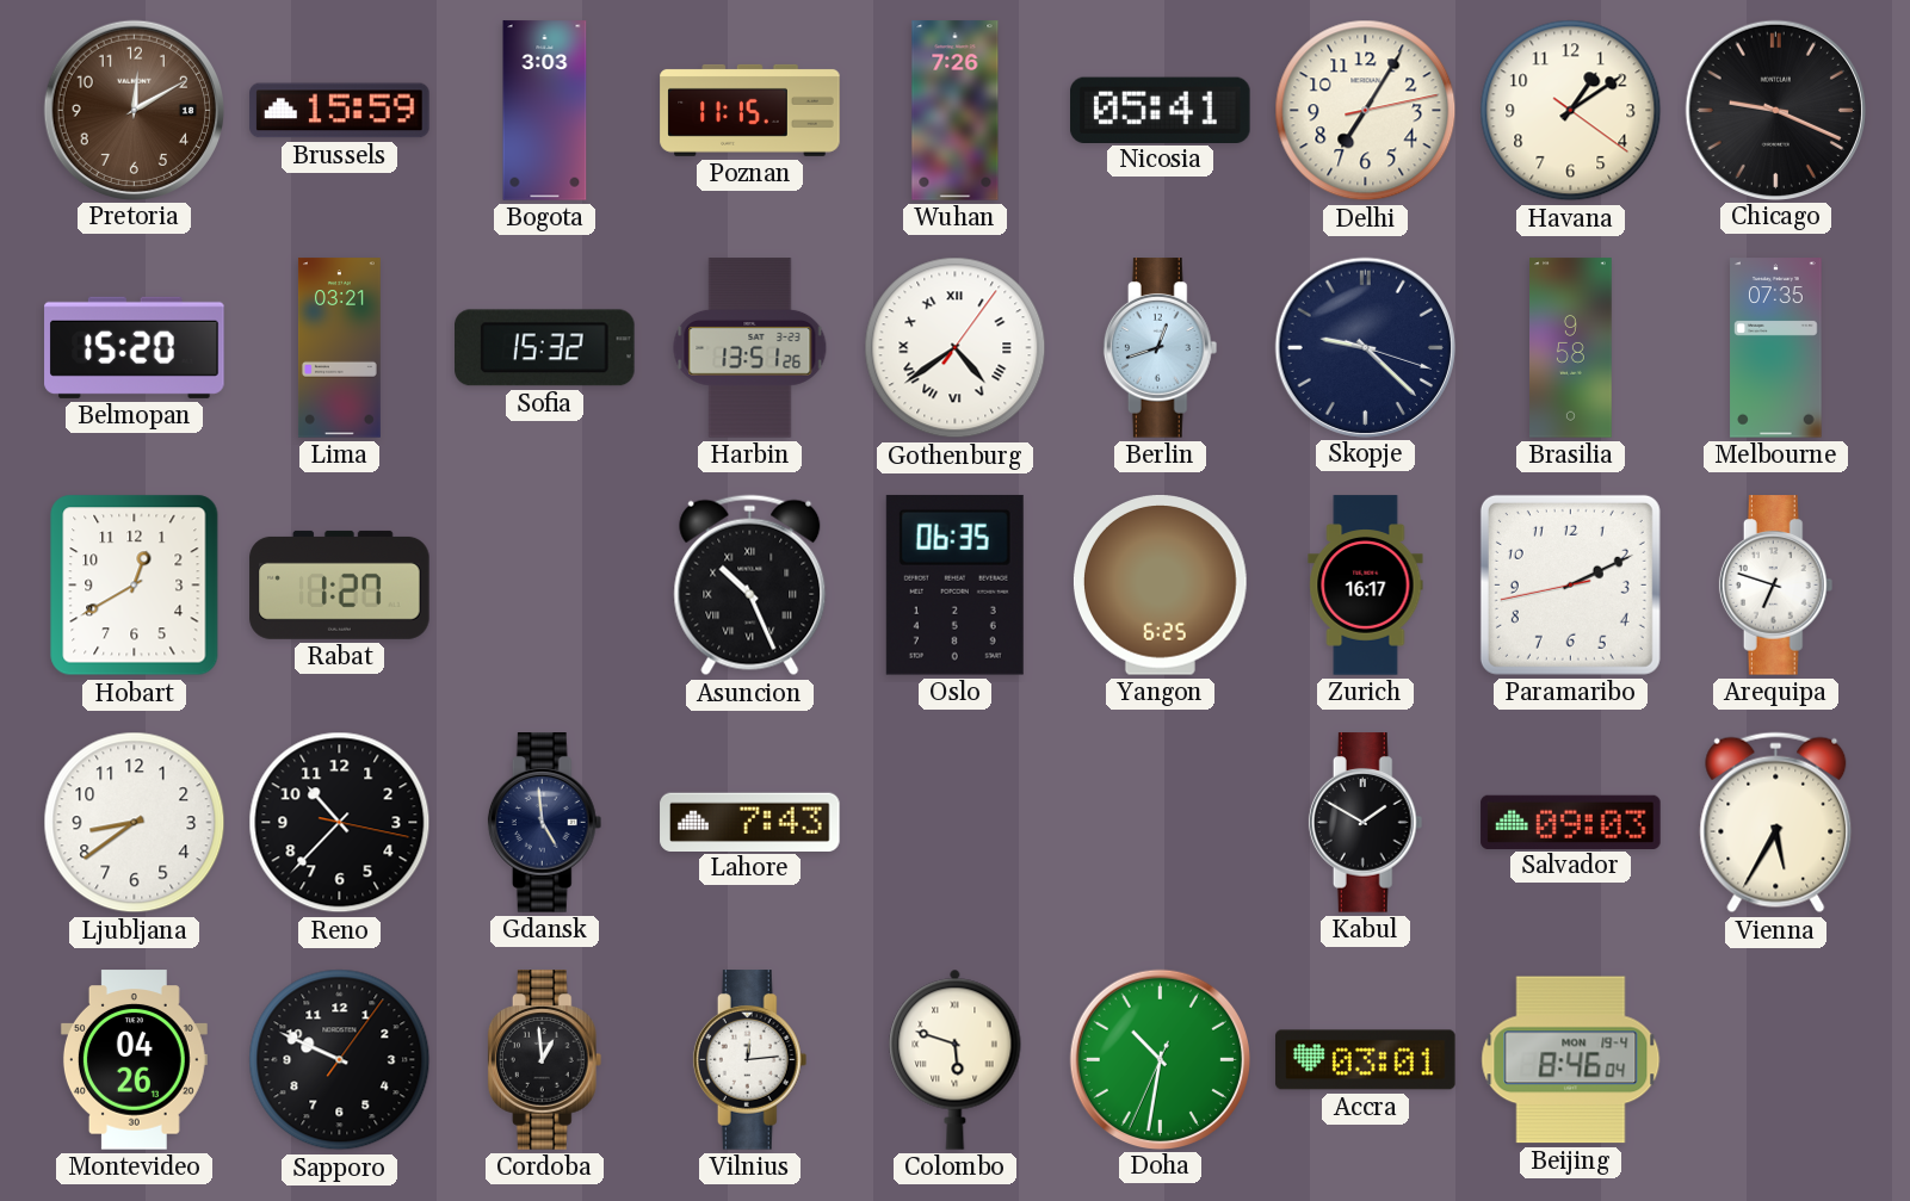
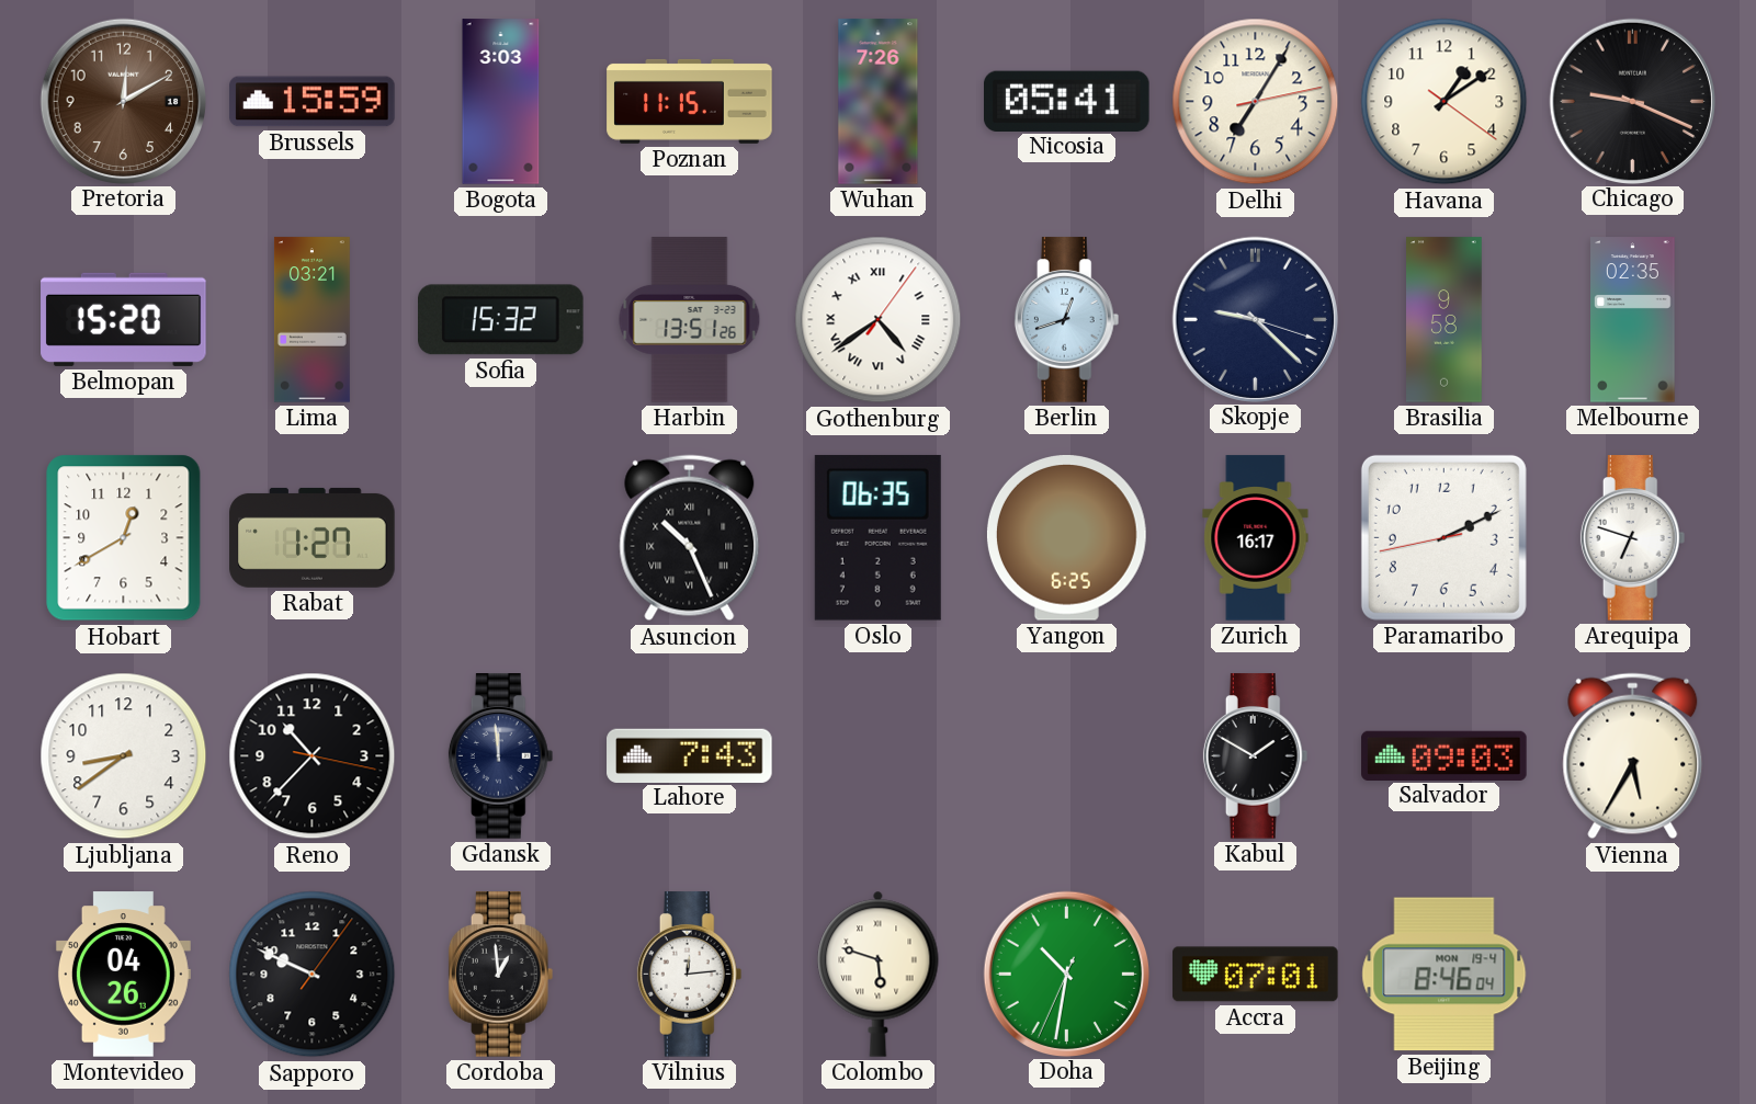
Melbourne: 07:35 -> 02:35
Gdansk: 4:59 -> 11:59
Accra: 03:01 -> 07:01
